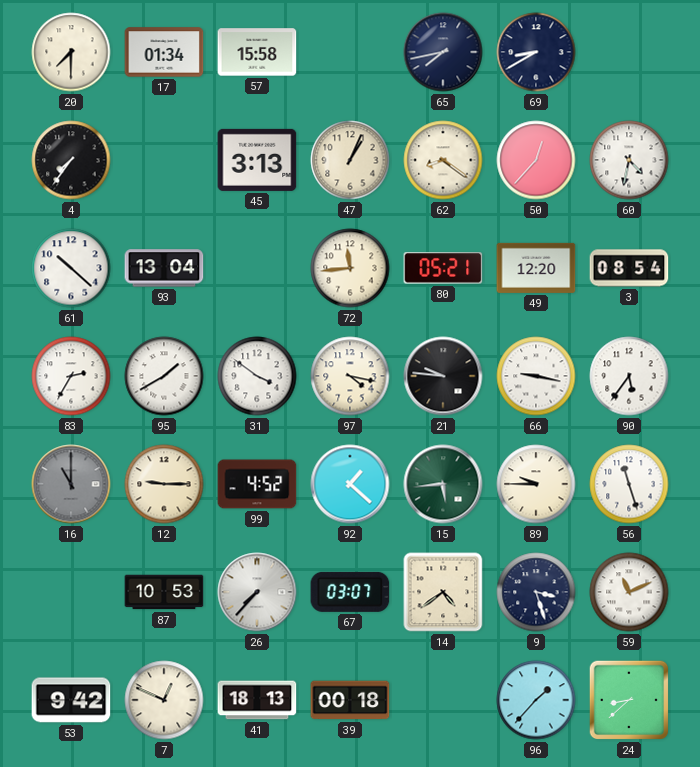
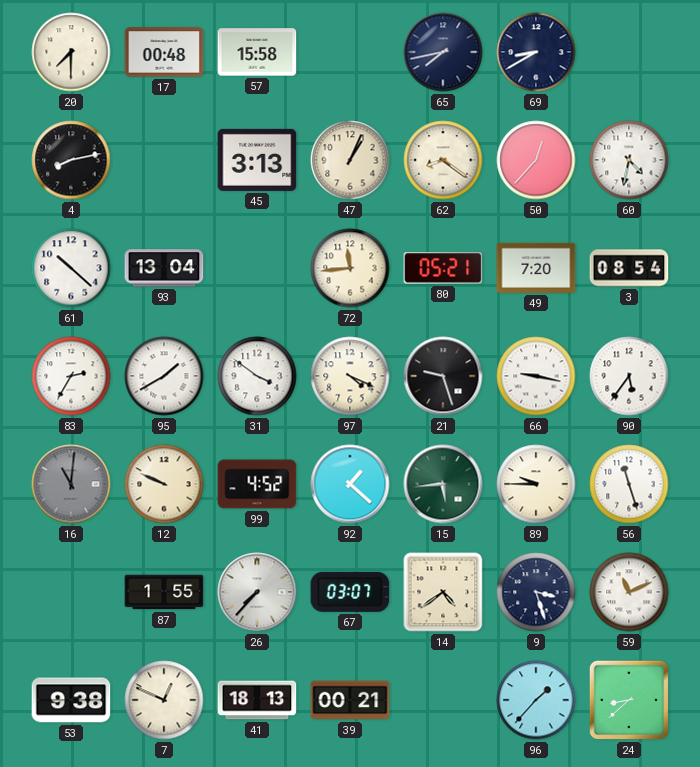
17: 01:34 -> 00:48
4: 7:36 -> 8:13
49: 12:20 -> 7:20
97: 4:17 -> 4:19
21: 9:46 -> 9:27
16: 11:00 -> 11:01
12: 9:15 -> 9:49
87: 10:53 -> 1:55
53: 9:42 -> 9:38
39: 00:18 -> 00:21
